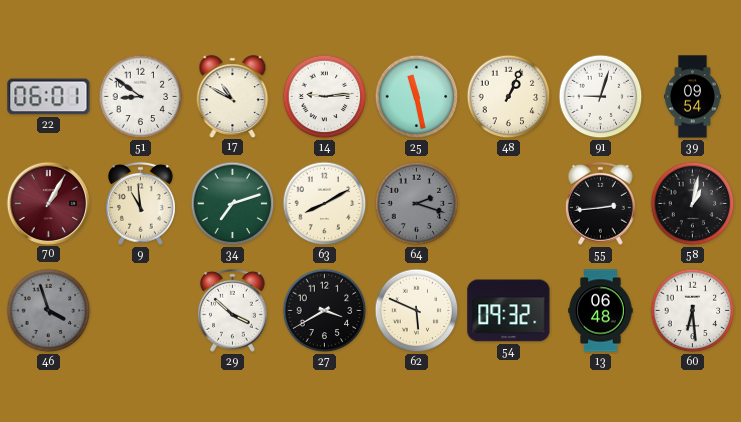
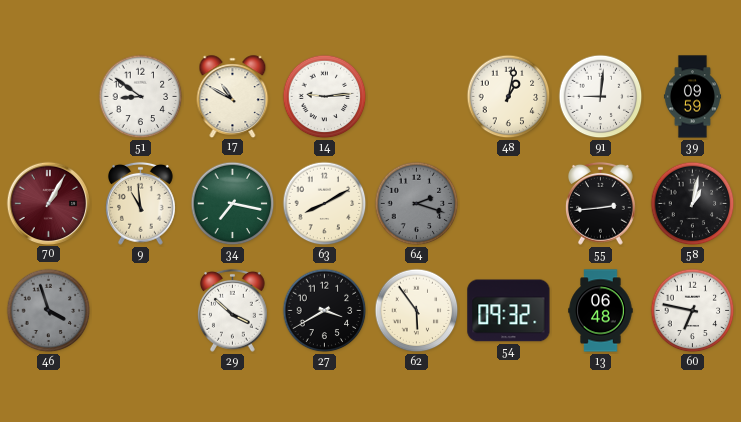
22: 06:01 -> none
25: 11:28 -> none
48: 1:04 -> 1:02
91: 9:03 -> 9:01
39: 09:54 -> 09:59
34: 7:12 -> 7:17
62: 5:49 -> 5:54
60: 6:29 -> 6:47
